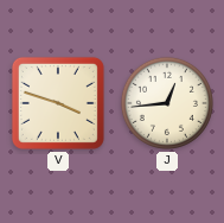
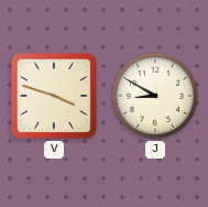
J: 12:44 -> 8:50
